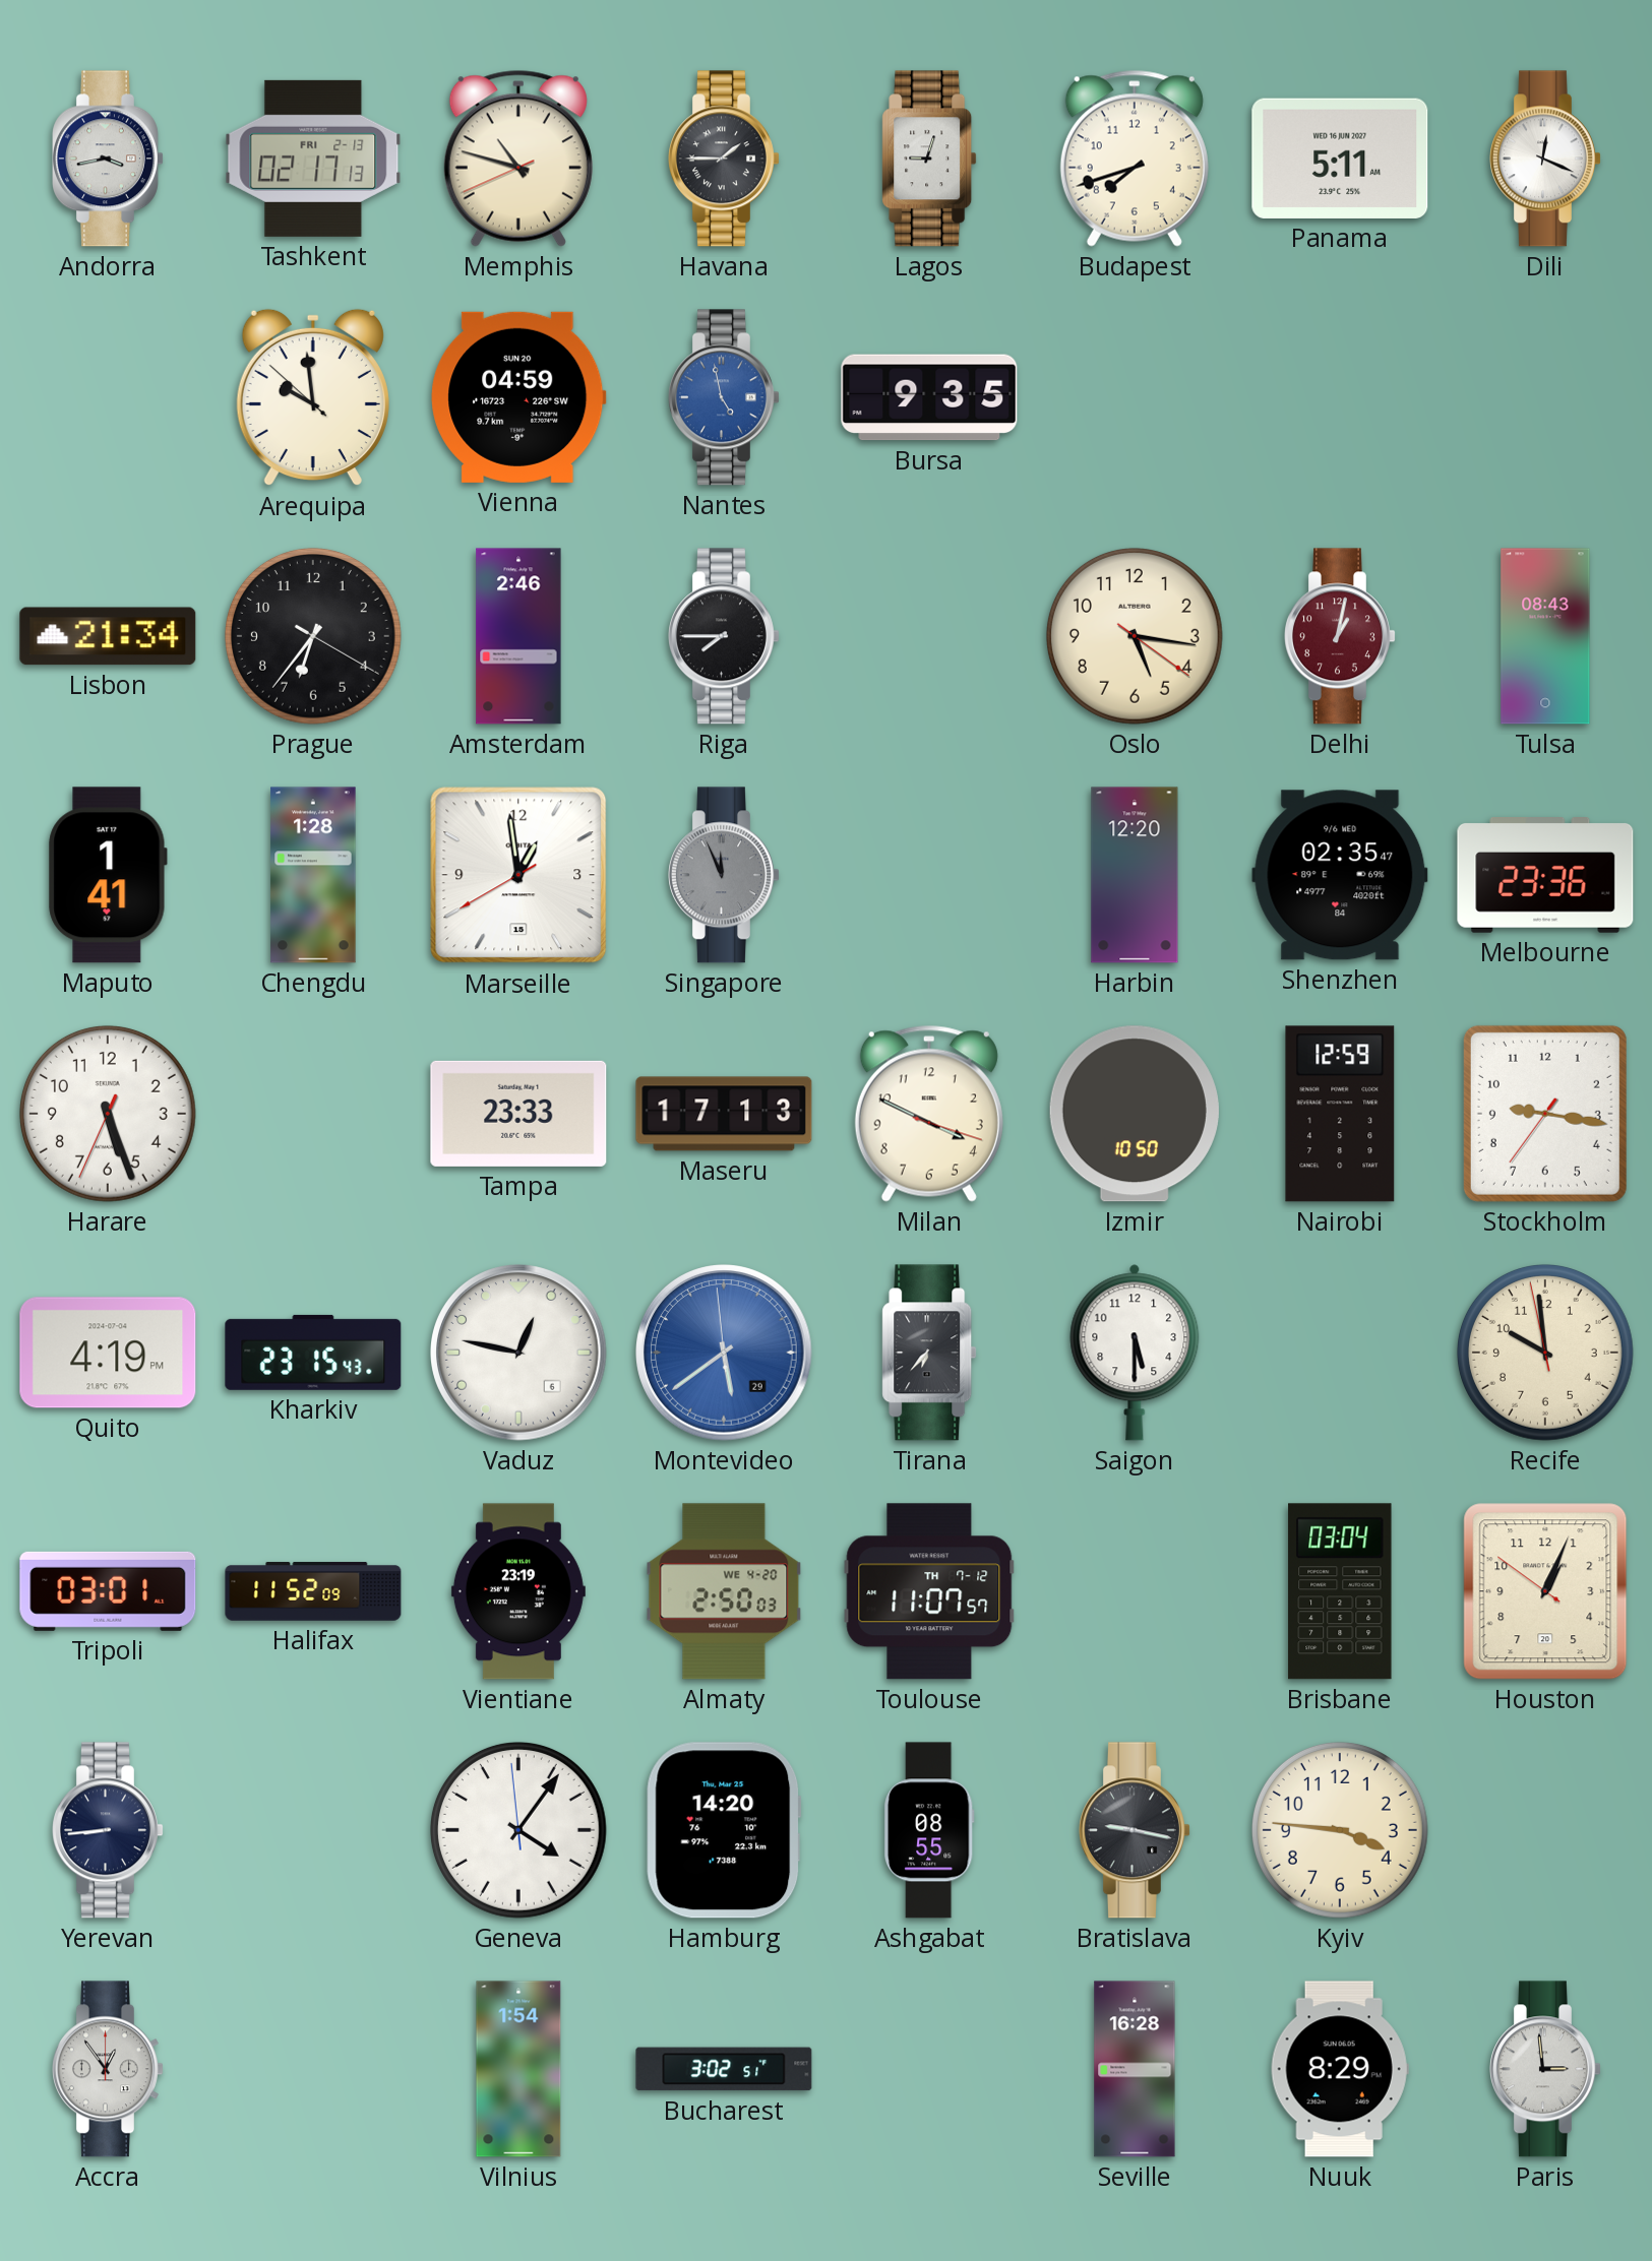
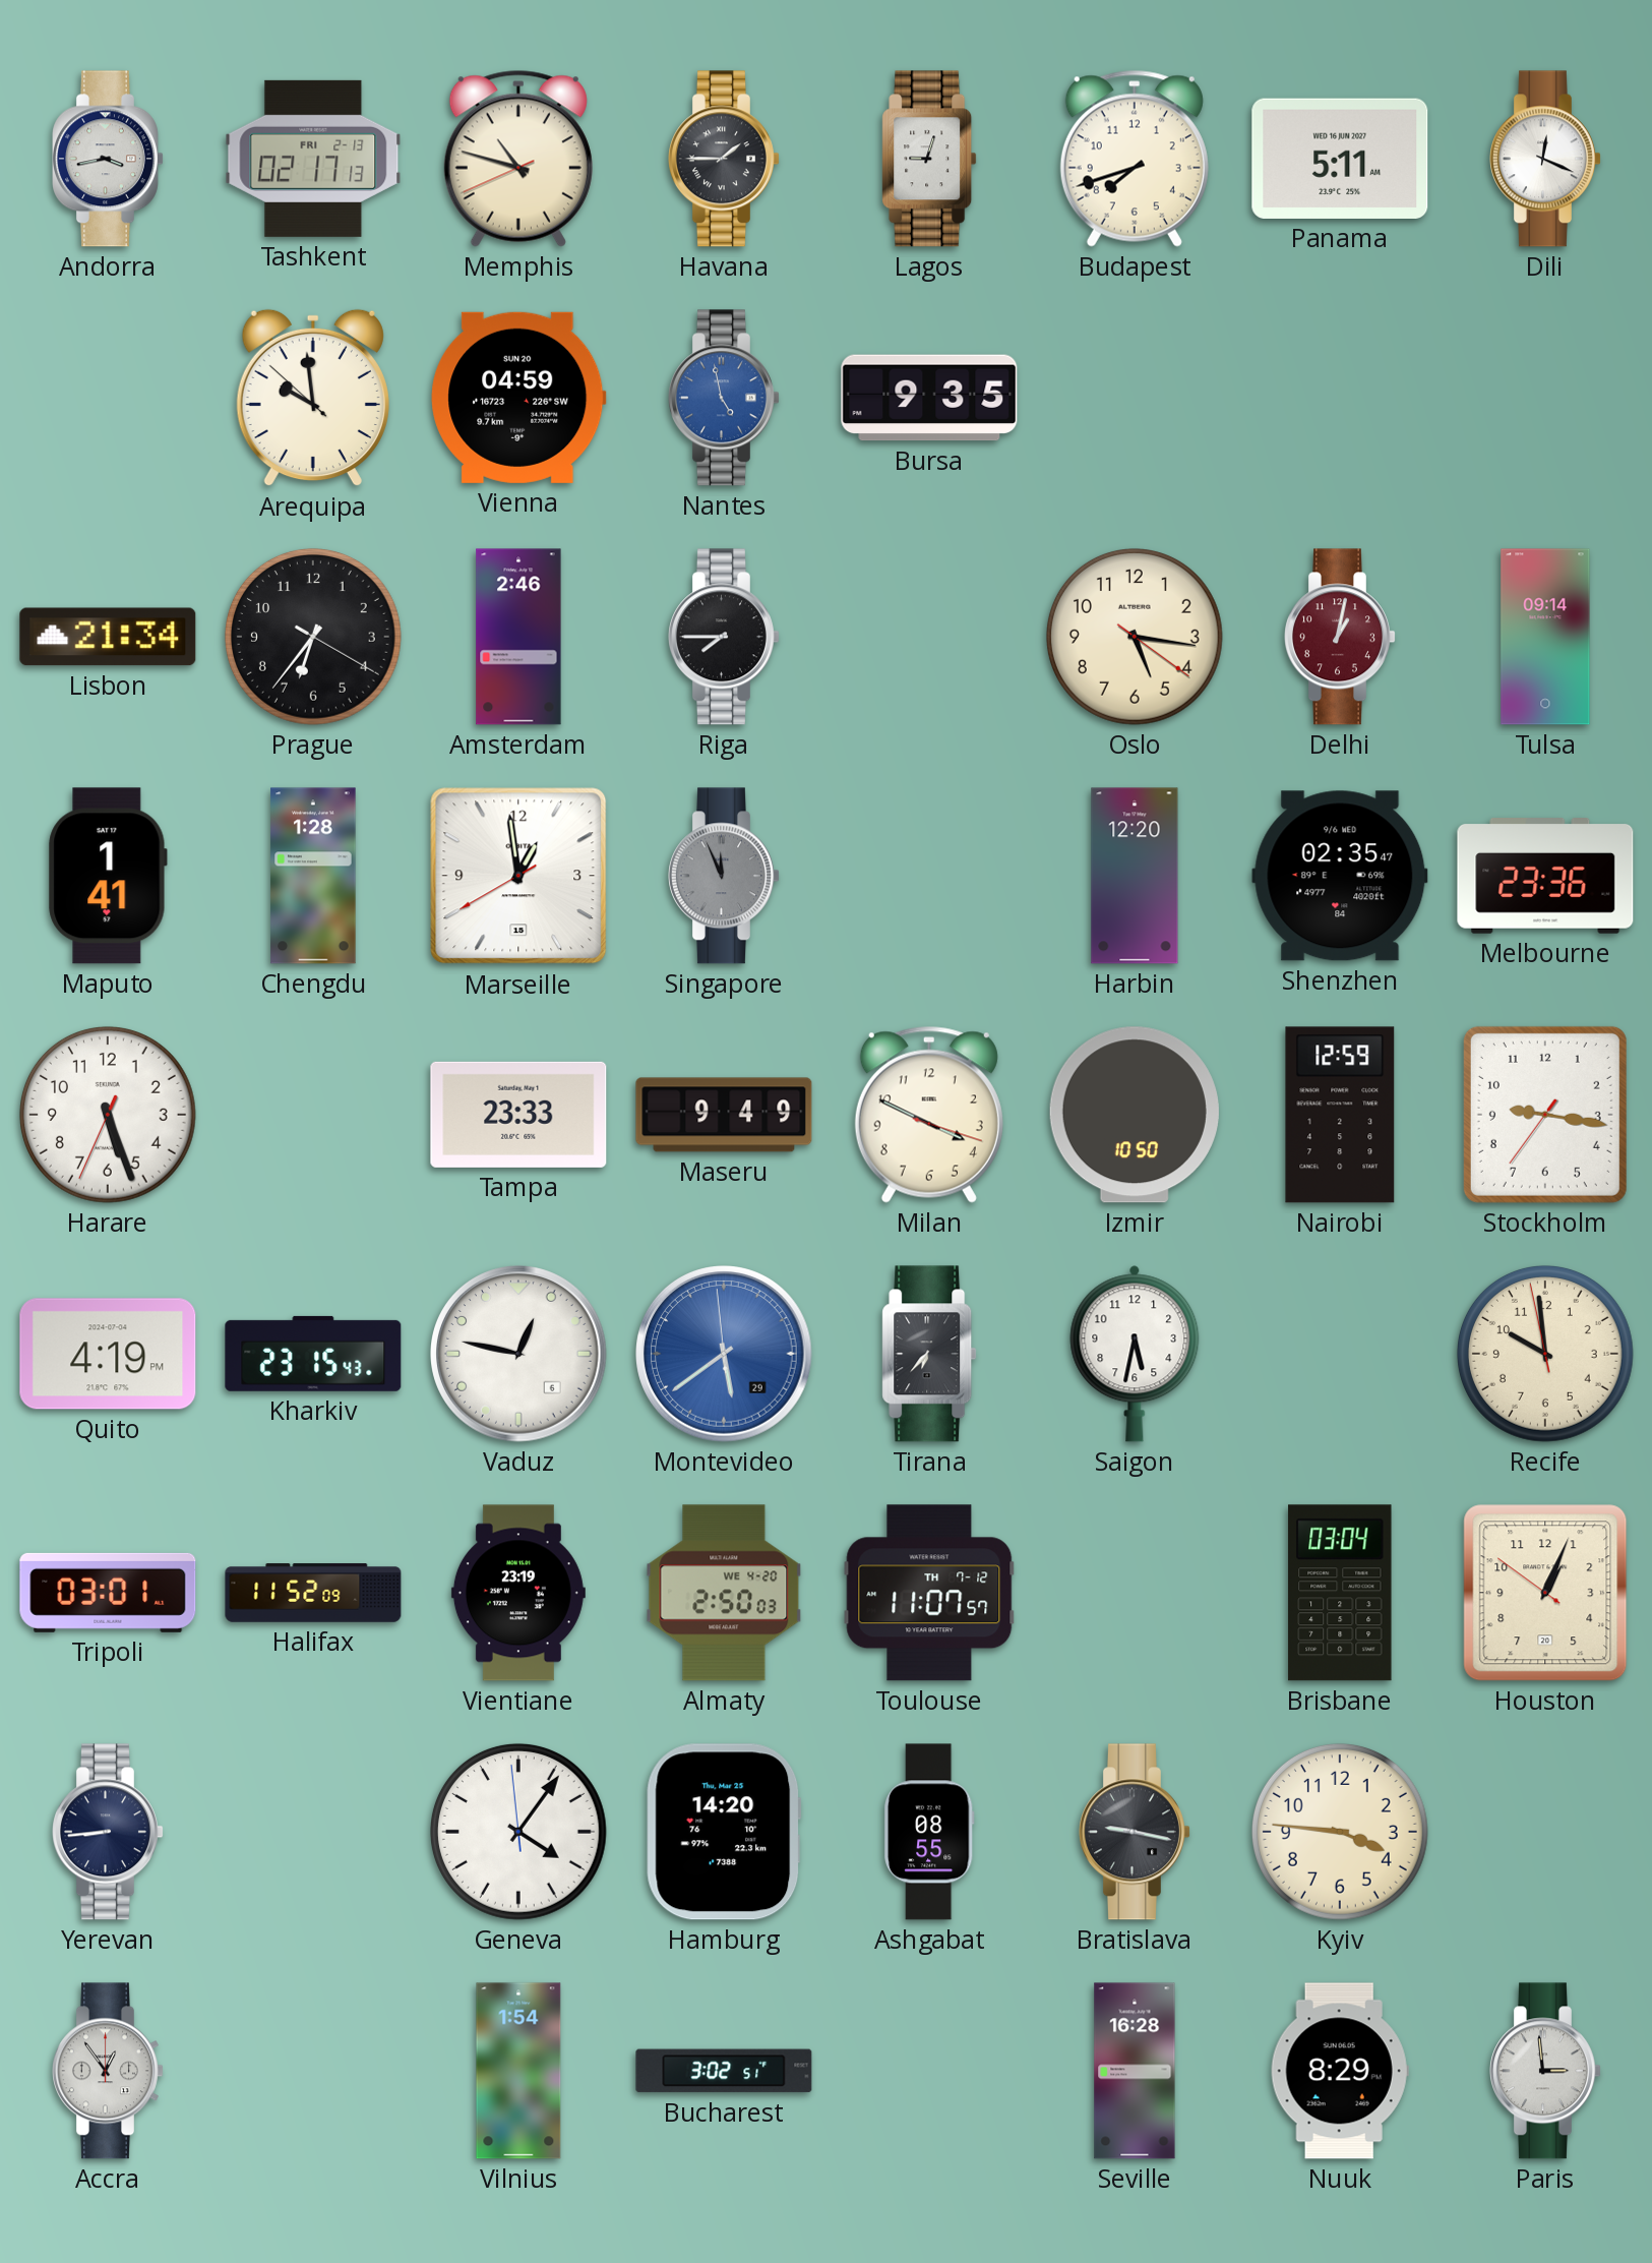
Tulsa: 08:43 -> 09:14
Maseru: 17:13 -> 9:49
Saigon: 5:30 -> 5:32
